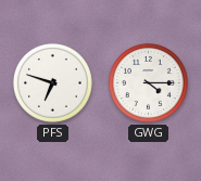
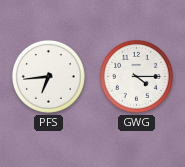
PFS: 6:48 -> 6:44
